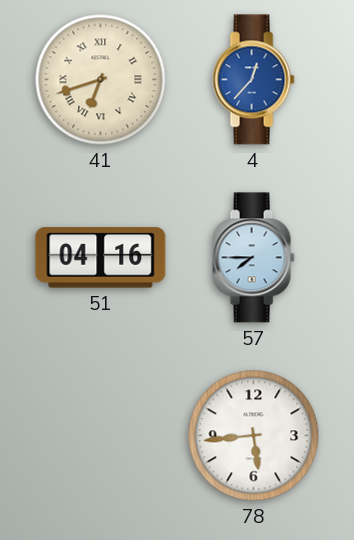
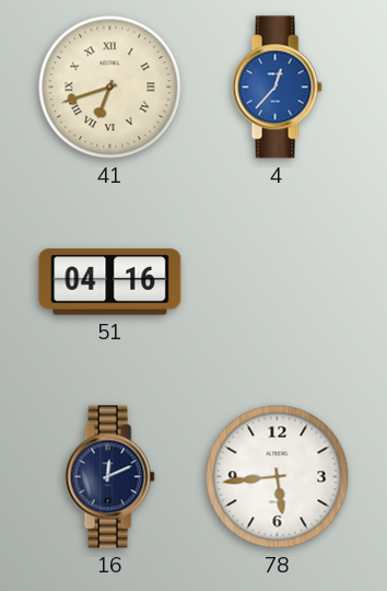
57: 7:45 -> none
16: none -> 12:11
